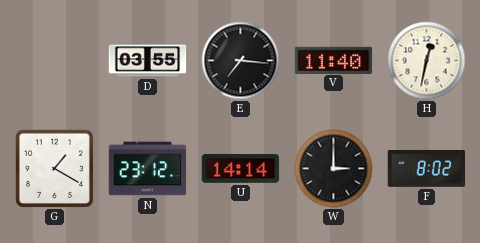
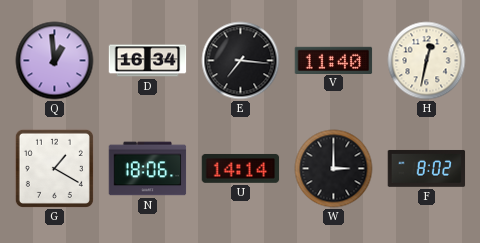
Q: none -> 12:59
D: 03:55 -> 16:34
N: 23:12 -> 18:06
